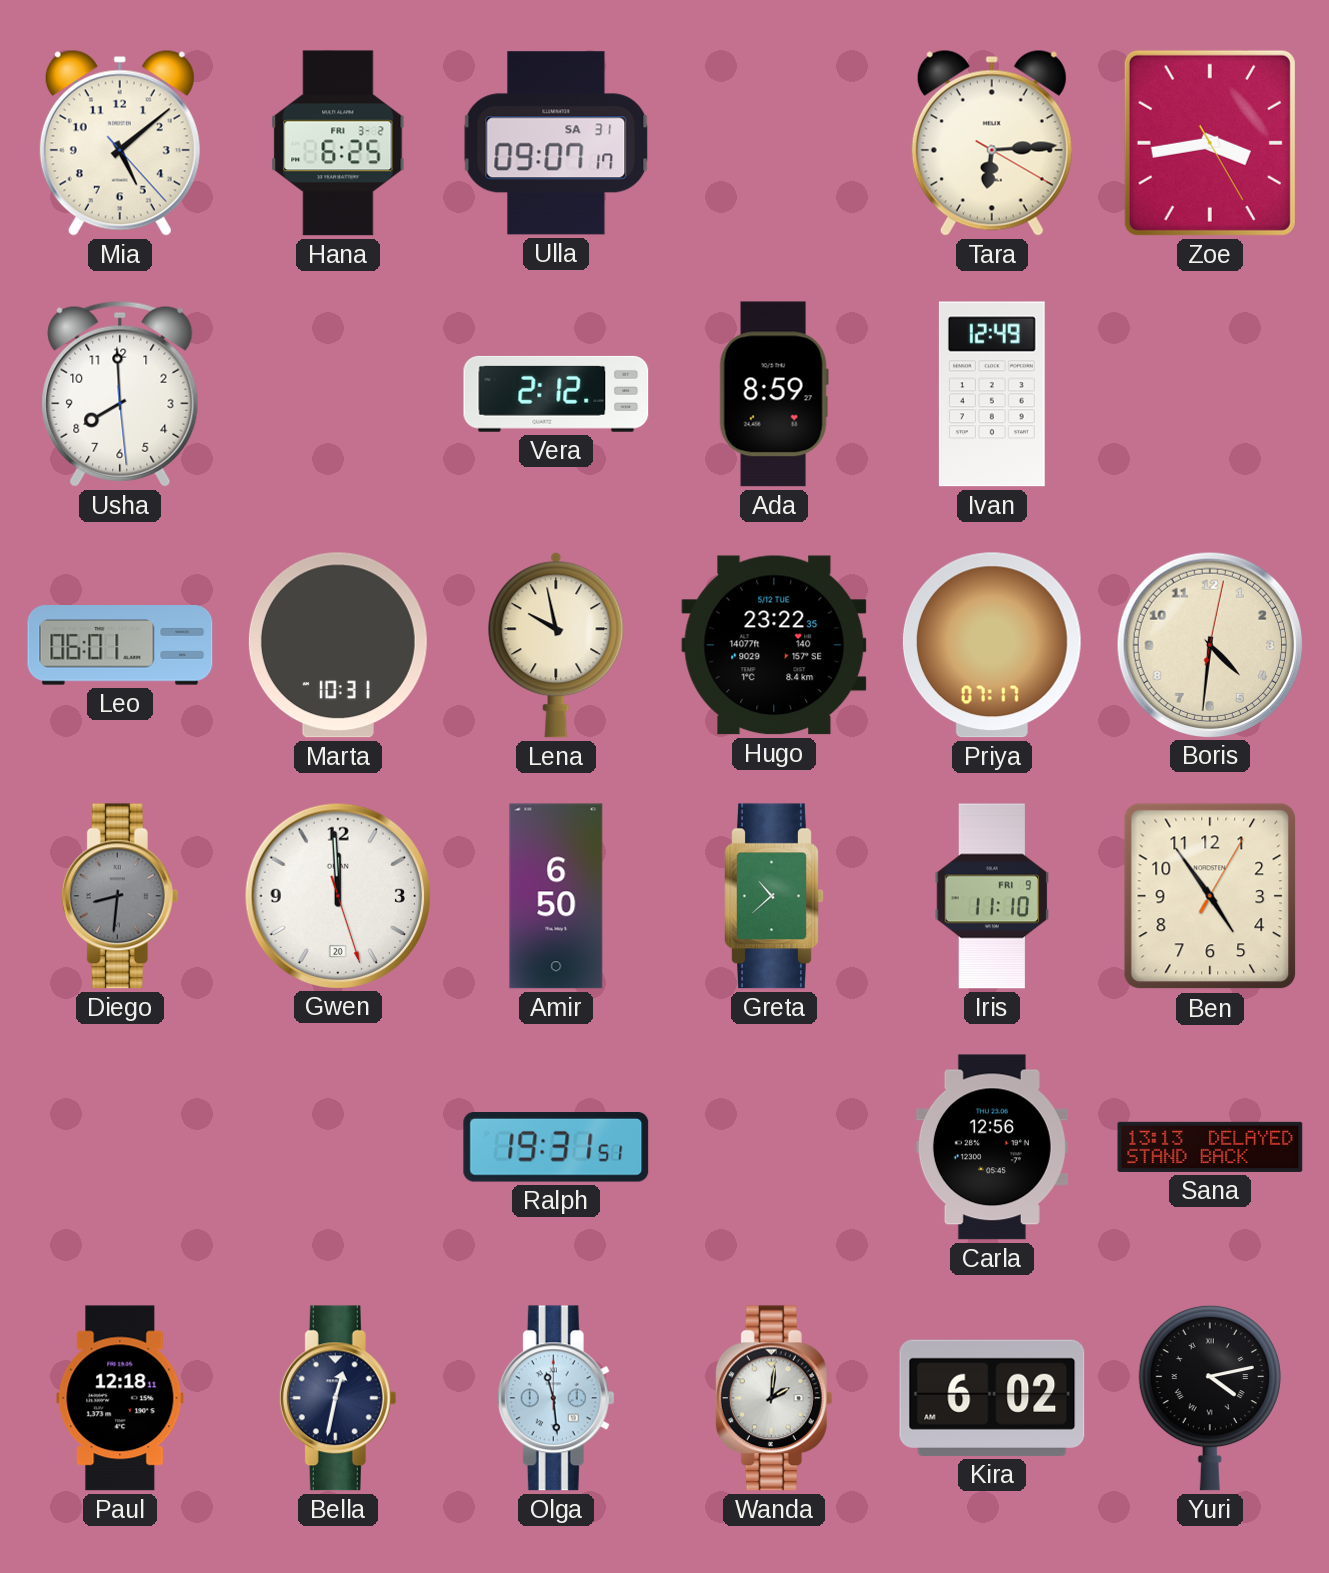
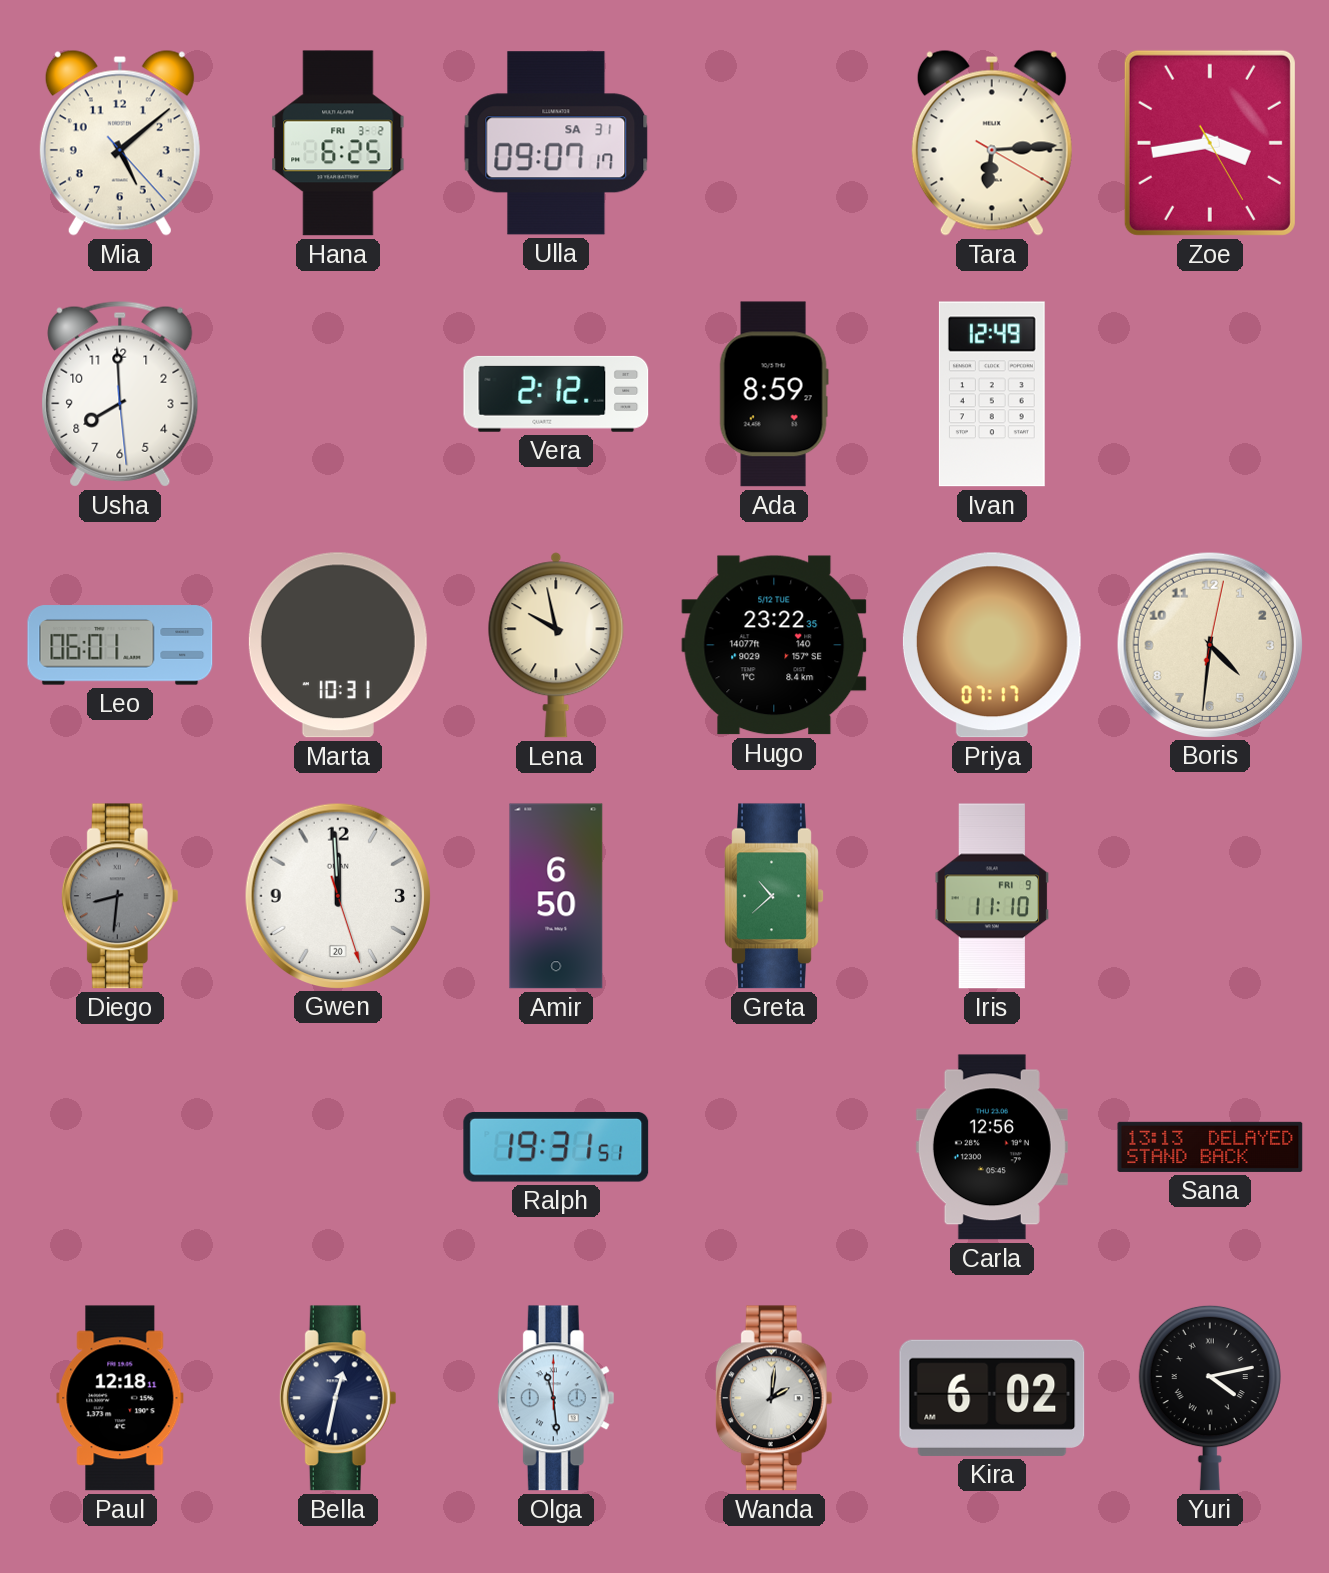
Ben: 4:54 -> none
